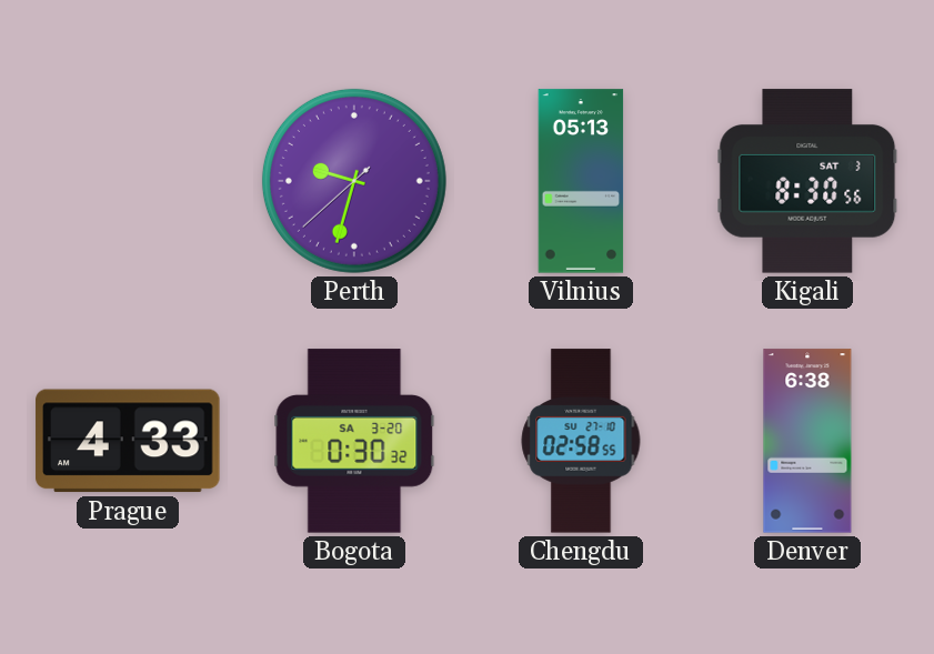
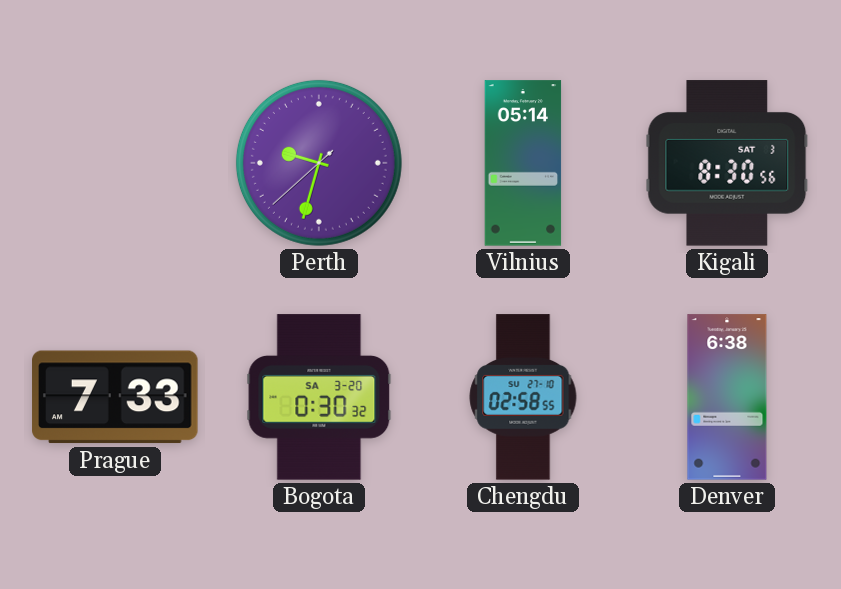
Vilnius: 05:13 -> 05:14
Prague: 4:33 -> 7:33
